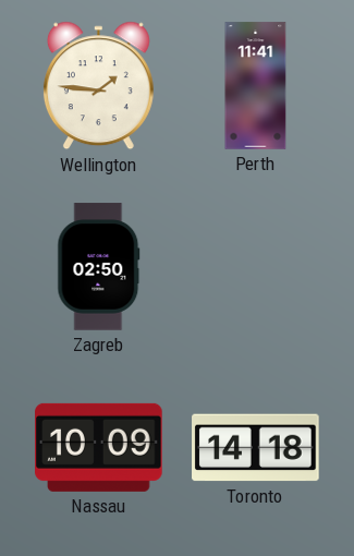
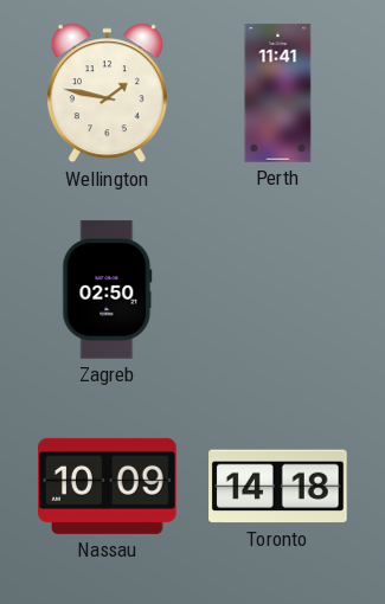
Wellington: 1:46 -> 1:47
